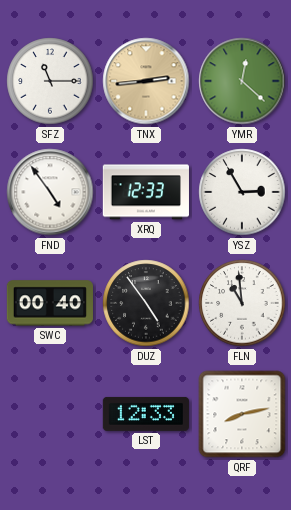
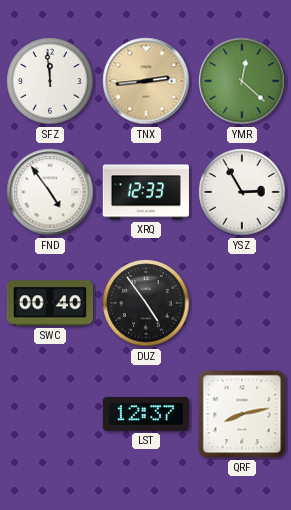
SFZ: 11:15 -> 11:59
FLN: 10:59 -> none
LST: 12:33 -> 12:37
